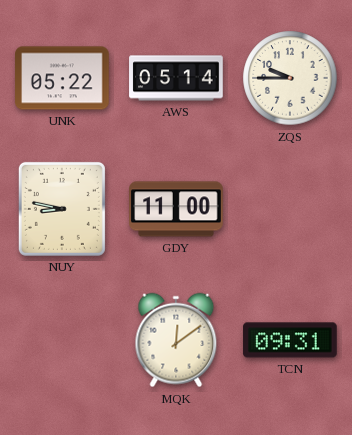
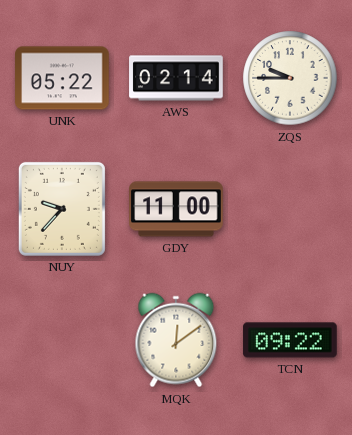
AWS: 05:14 -> 02:14
NUY: 8:47 -> 9:37
TCN: 09:31 -> 09:22
